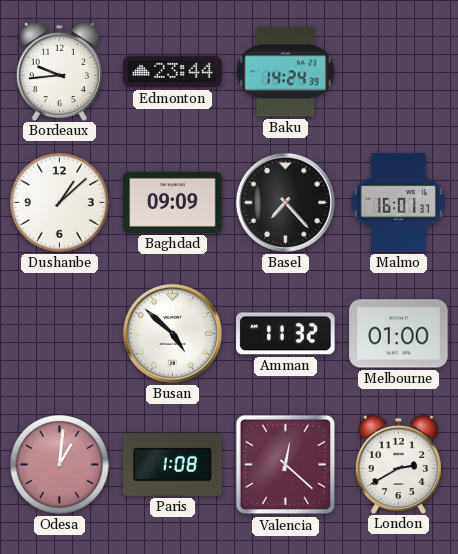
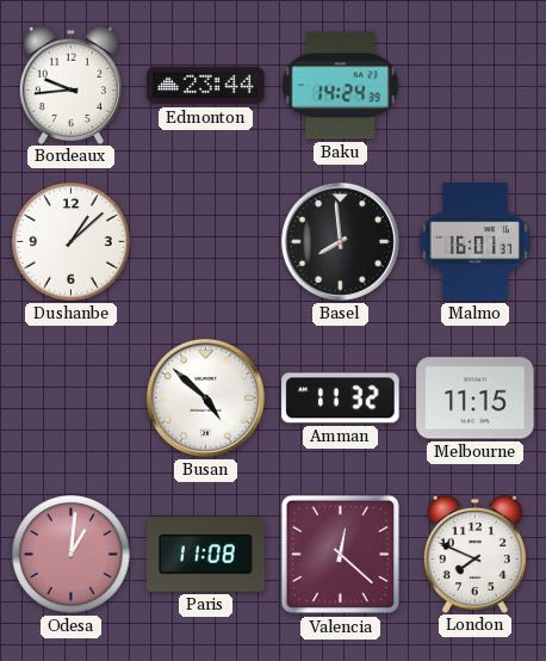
Baghdad: 09:09 -> none
Basel: 7:23 -> 7:59
Melbourne: 01:00 -> 11:15
Paris: 1:08 -> 11:08
London: 2:40 -> 7:49
